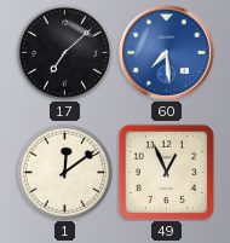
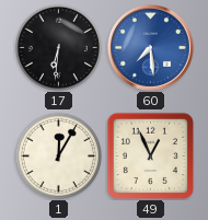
17: 7:08 -> 6:31
1: 12:09 -> 12:05
